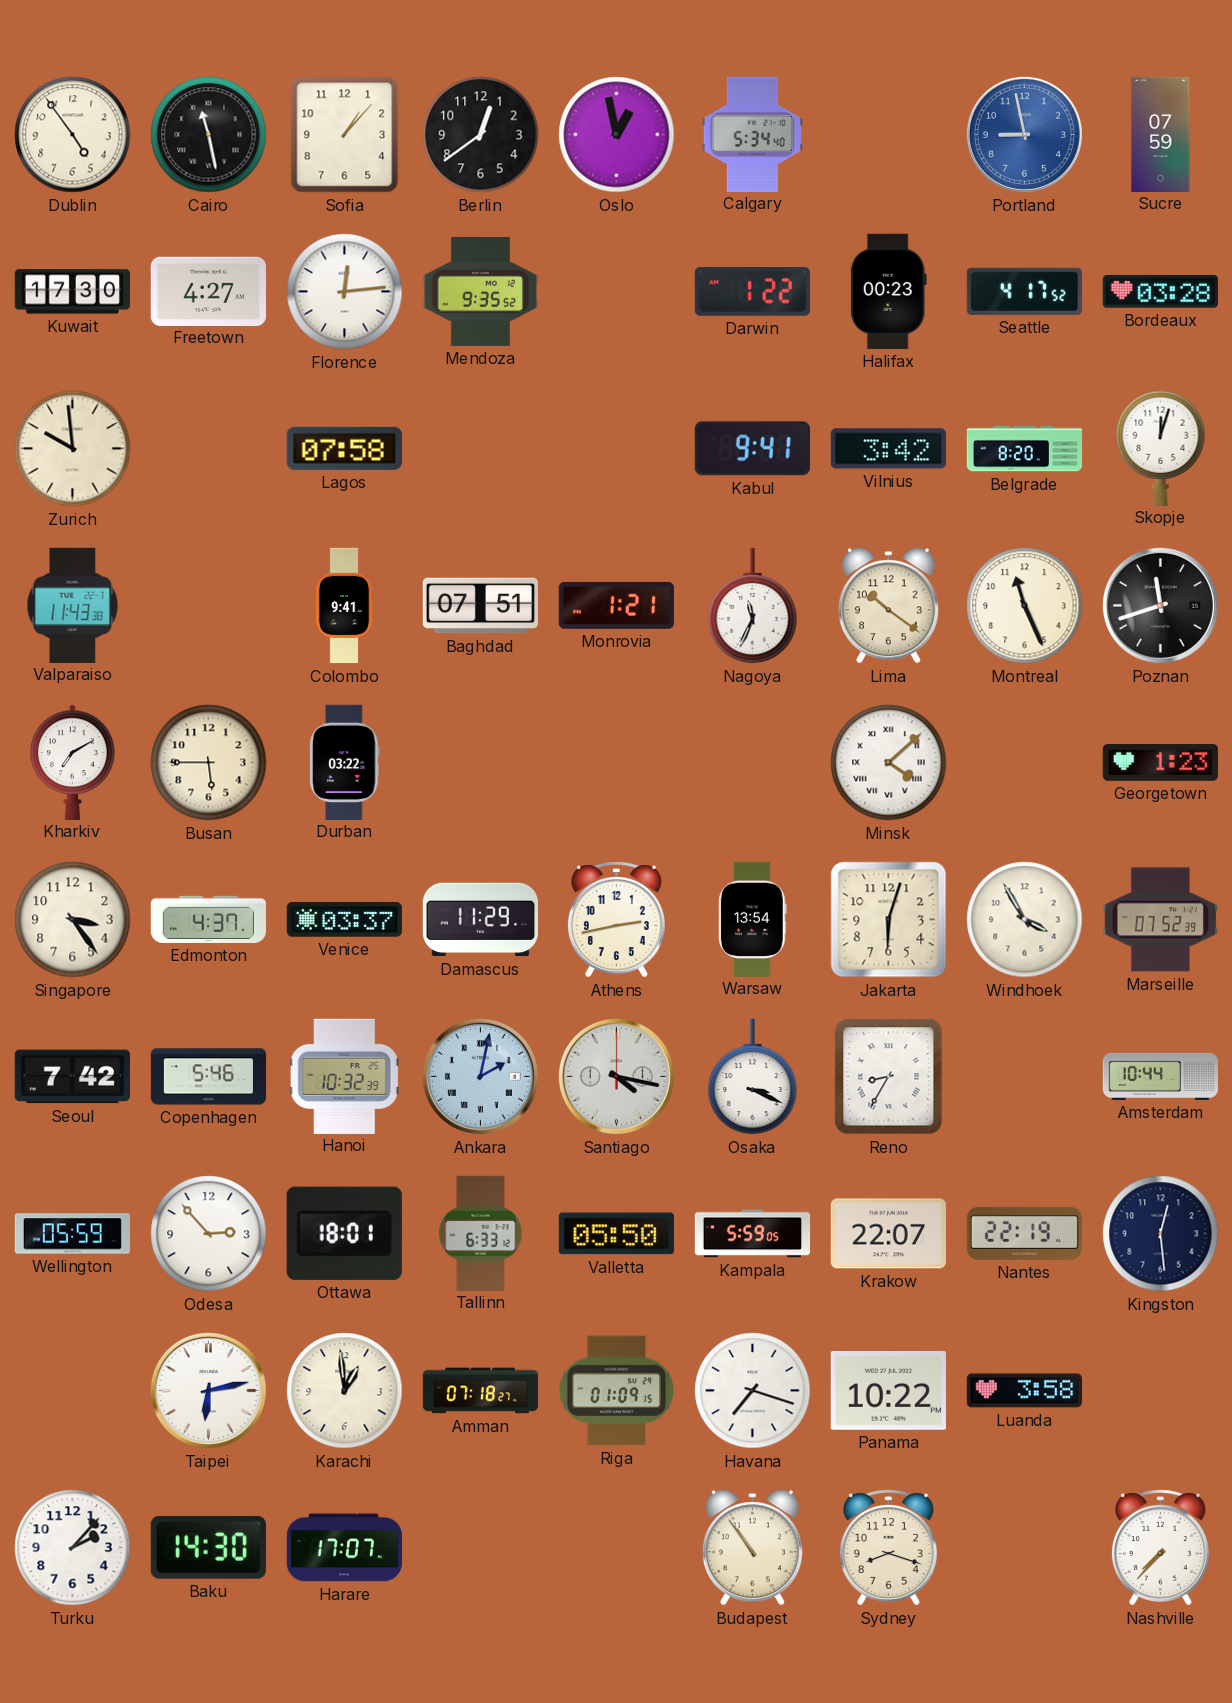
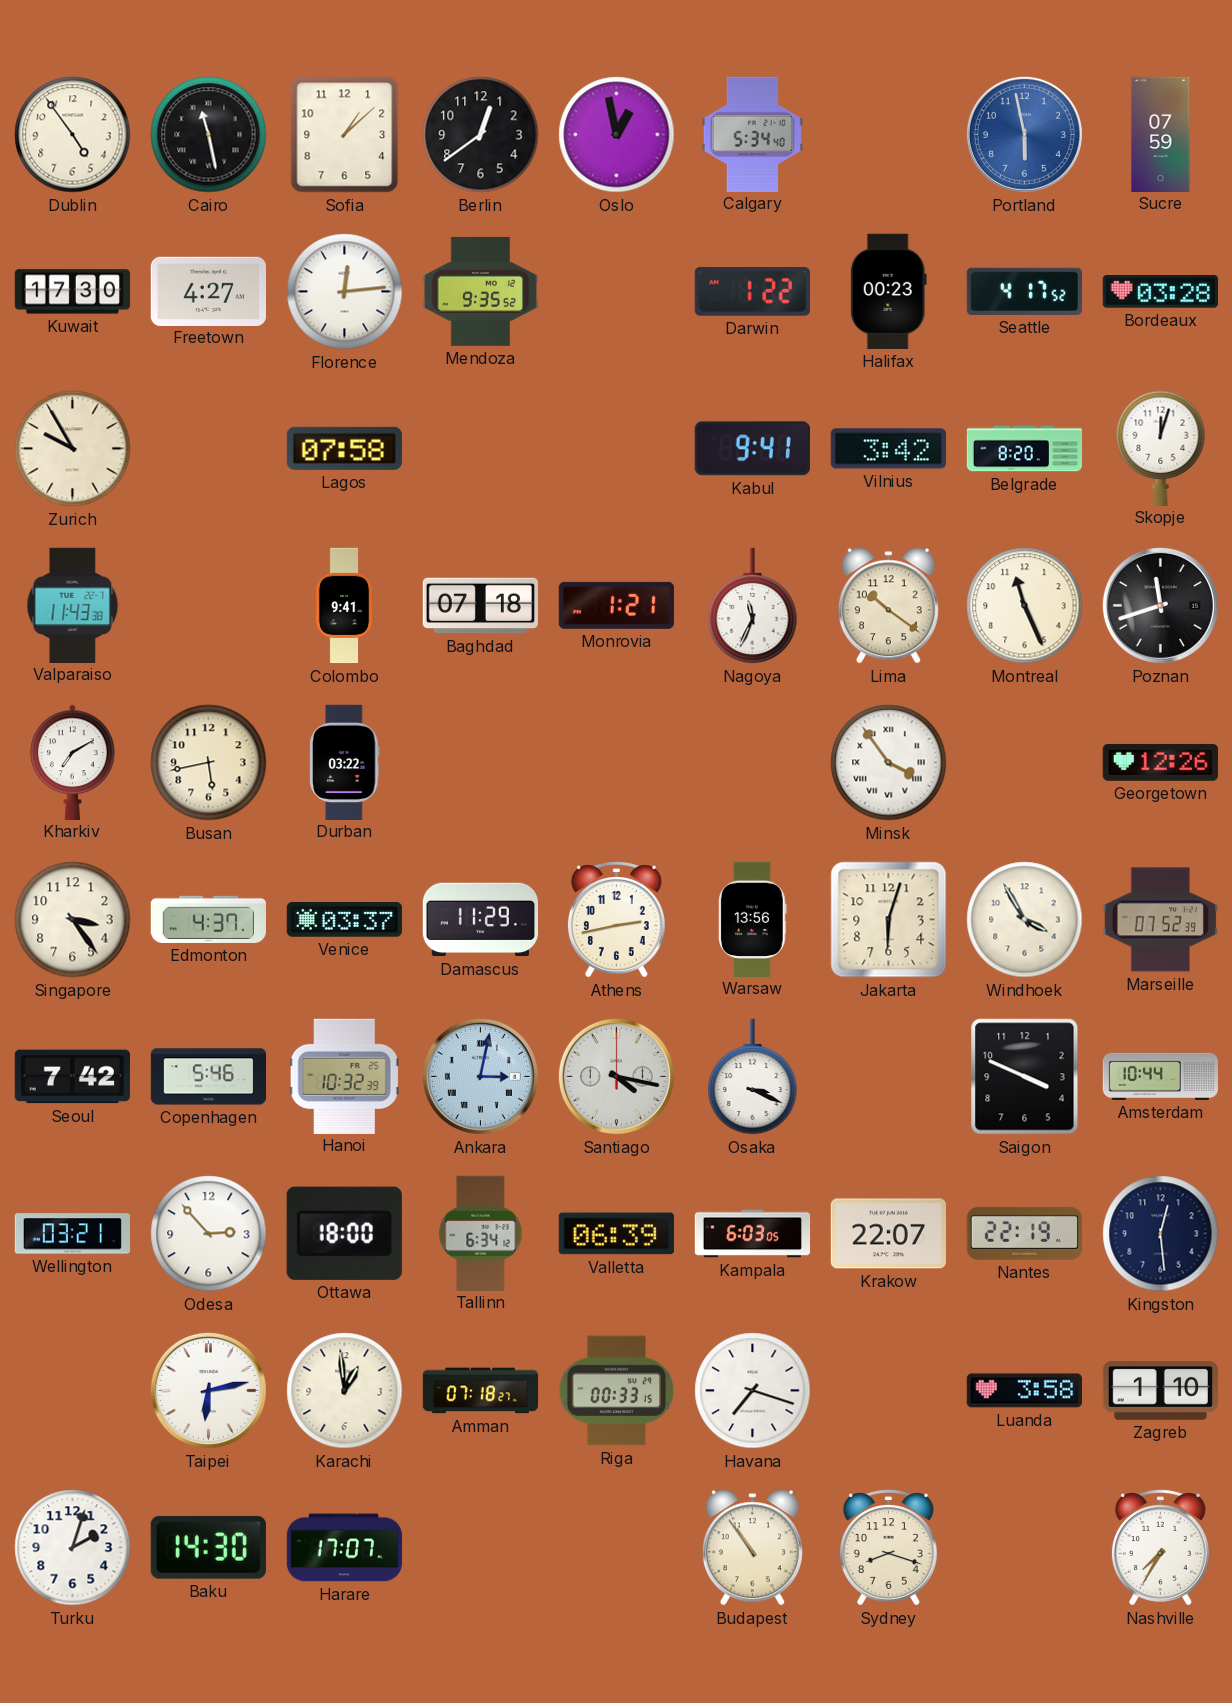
Sofia: 1:07 -> 1:08
Portland: 8:58 -> 5:58
Zurich: 9:59 -> 9:55
Baghdad: 07:51 -> 07:18
Busan: 5:45 -> 5:43
Minsk: 4:08 -> 3:54
Georgetown: 1:23 -> 12:26
Warsaw: 13:54 -> 13:56
Ankara: 2:02 -> 3:02
Reno: 8:35 -> none
Saigon: none -> 3:49
Wellington: 05:59 -> 03:21
Ottawa: 18:01 -> 18:00
Tallinn: 6:33 -> 6:34
Valletta: 05:50 -> 06:39
Kampala: 5:59 -> 6:03
Riga: 01:09 -> 00:33
Panama: 10:22 -> none
Zagreb: none -> 1:10
Turku: 2:07 -> 2:03
Nashville: 7:37 -> 7:35
